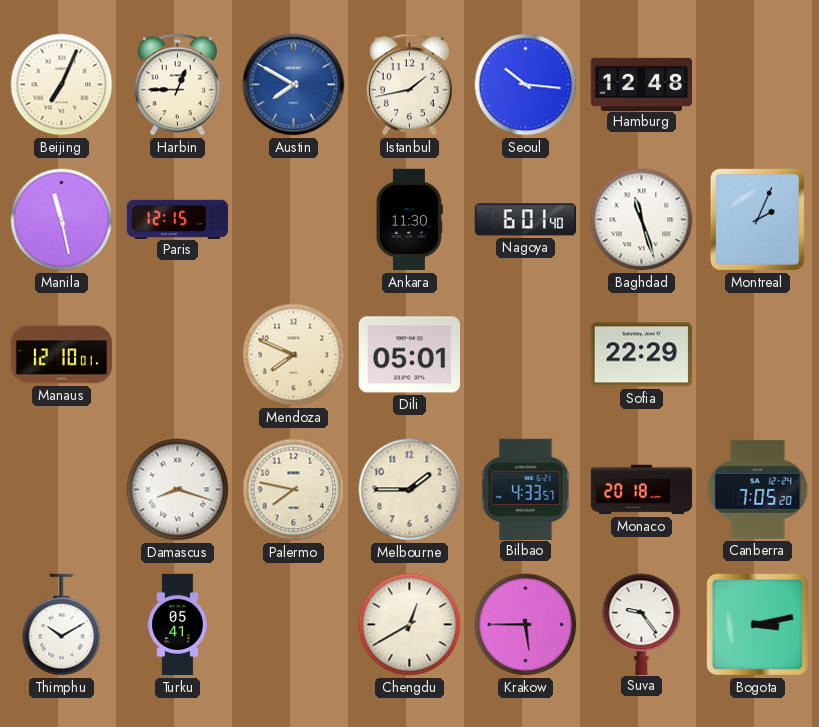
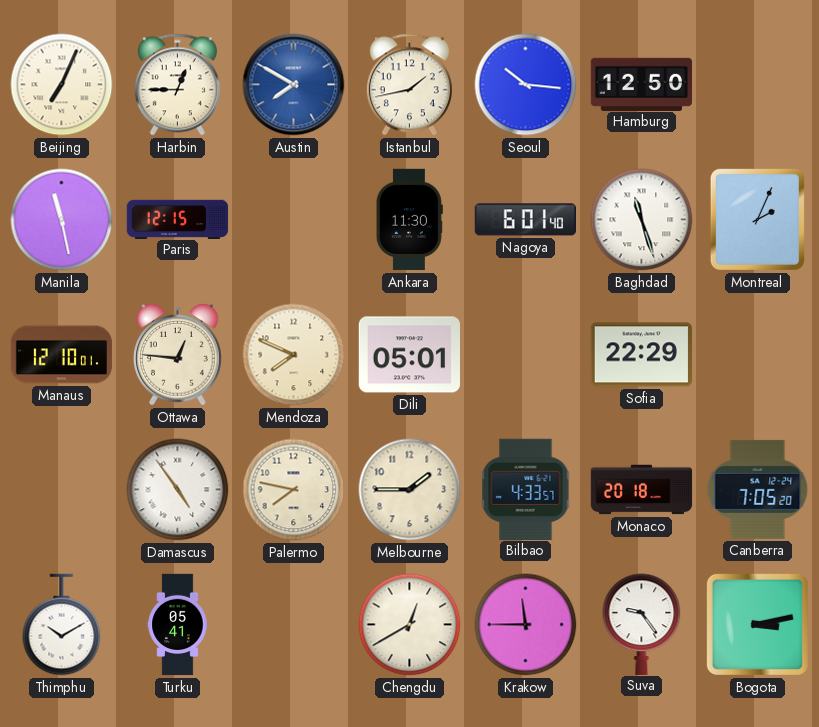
Hamburg: 12:48 -> 12:50
Ottawa: none -> 12:46
Damascus: 8:18 -> 4:54
Krakow: 5:45 -> 11:45
